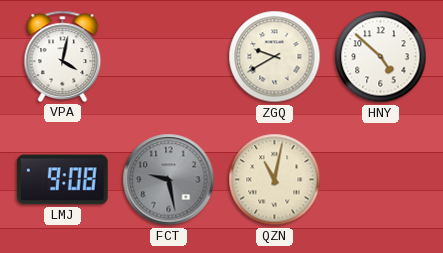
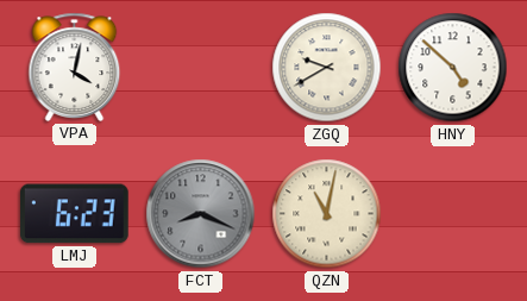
LMJ: 9:08 -> 6:23
FCT: 9:28 -> 8:19
